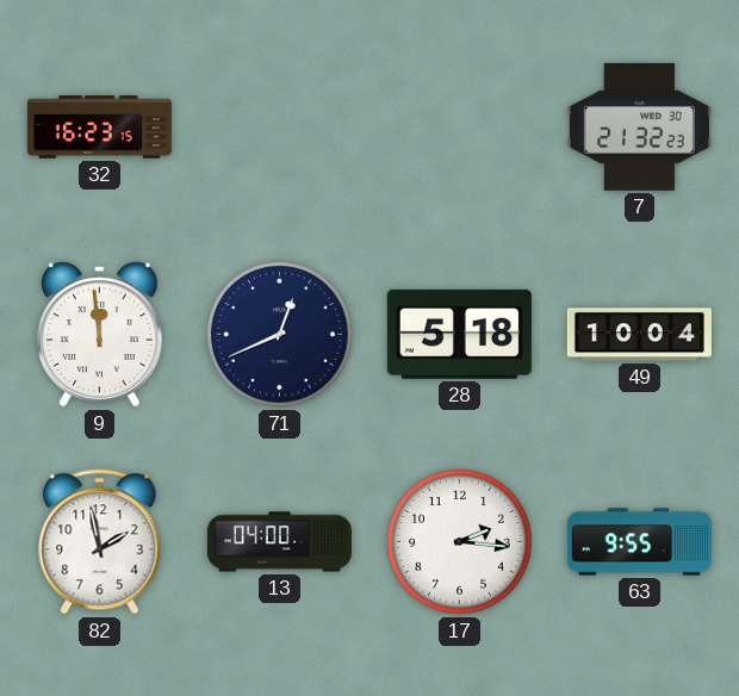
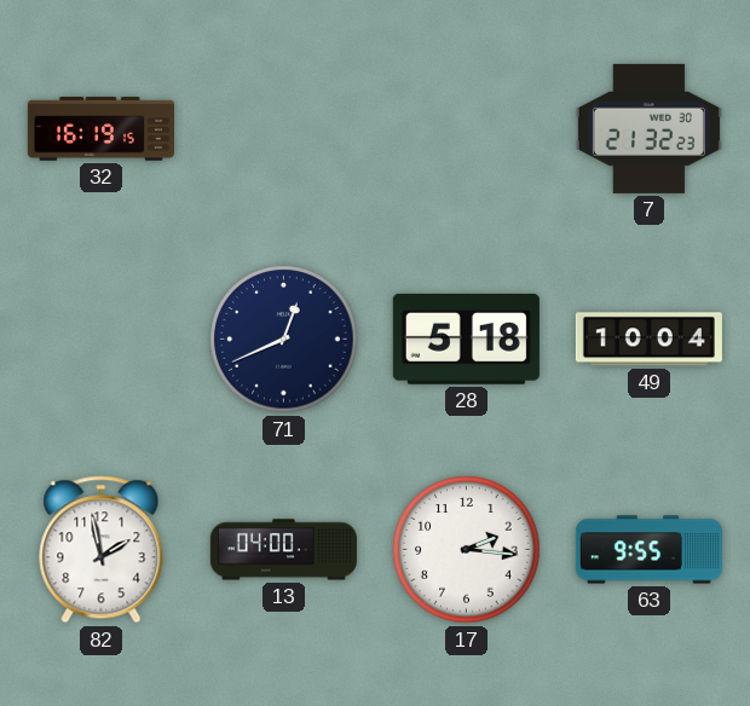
32: 16:23 -> 16:19
9: 11:59 -> none
